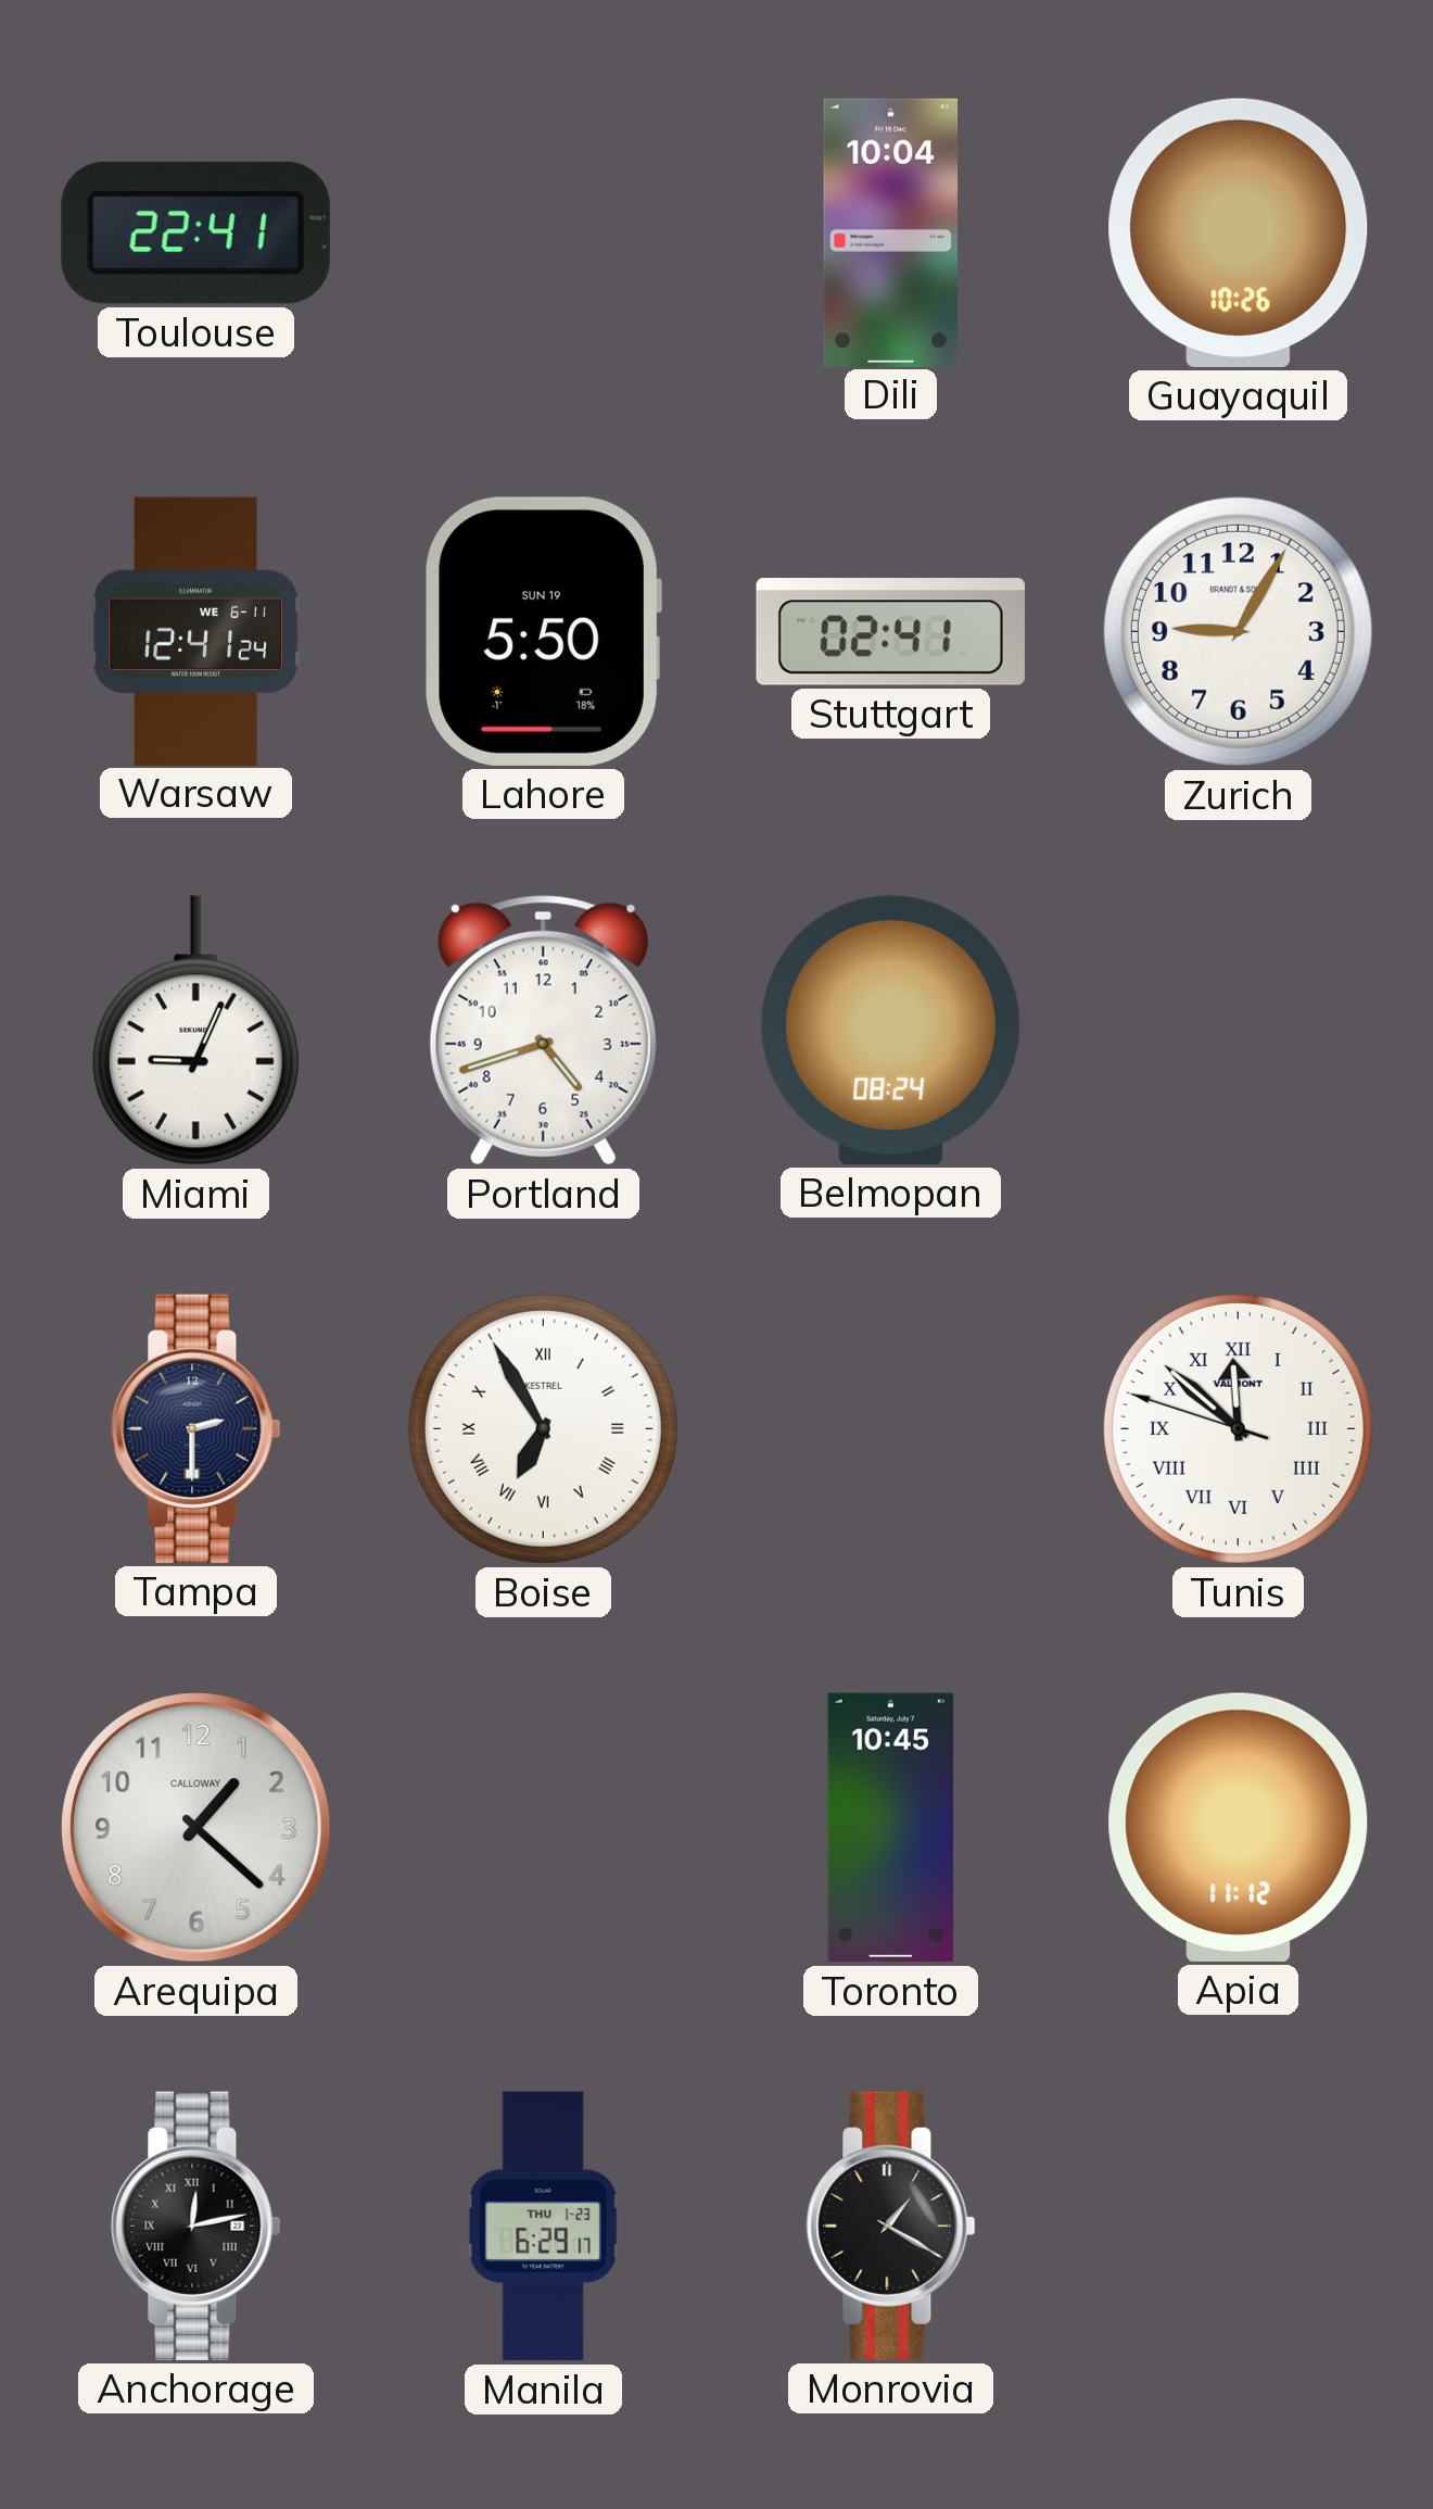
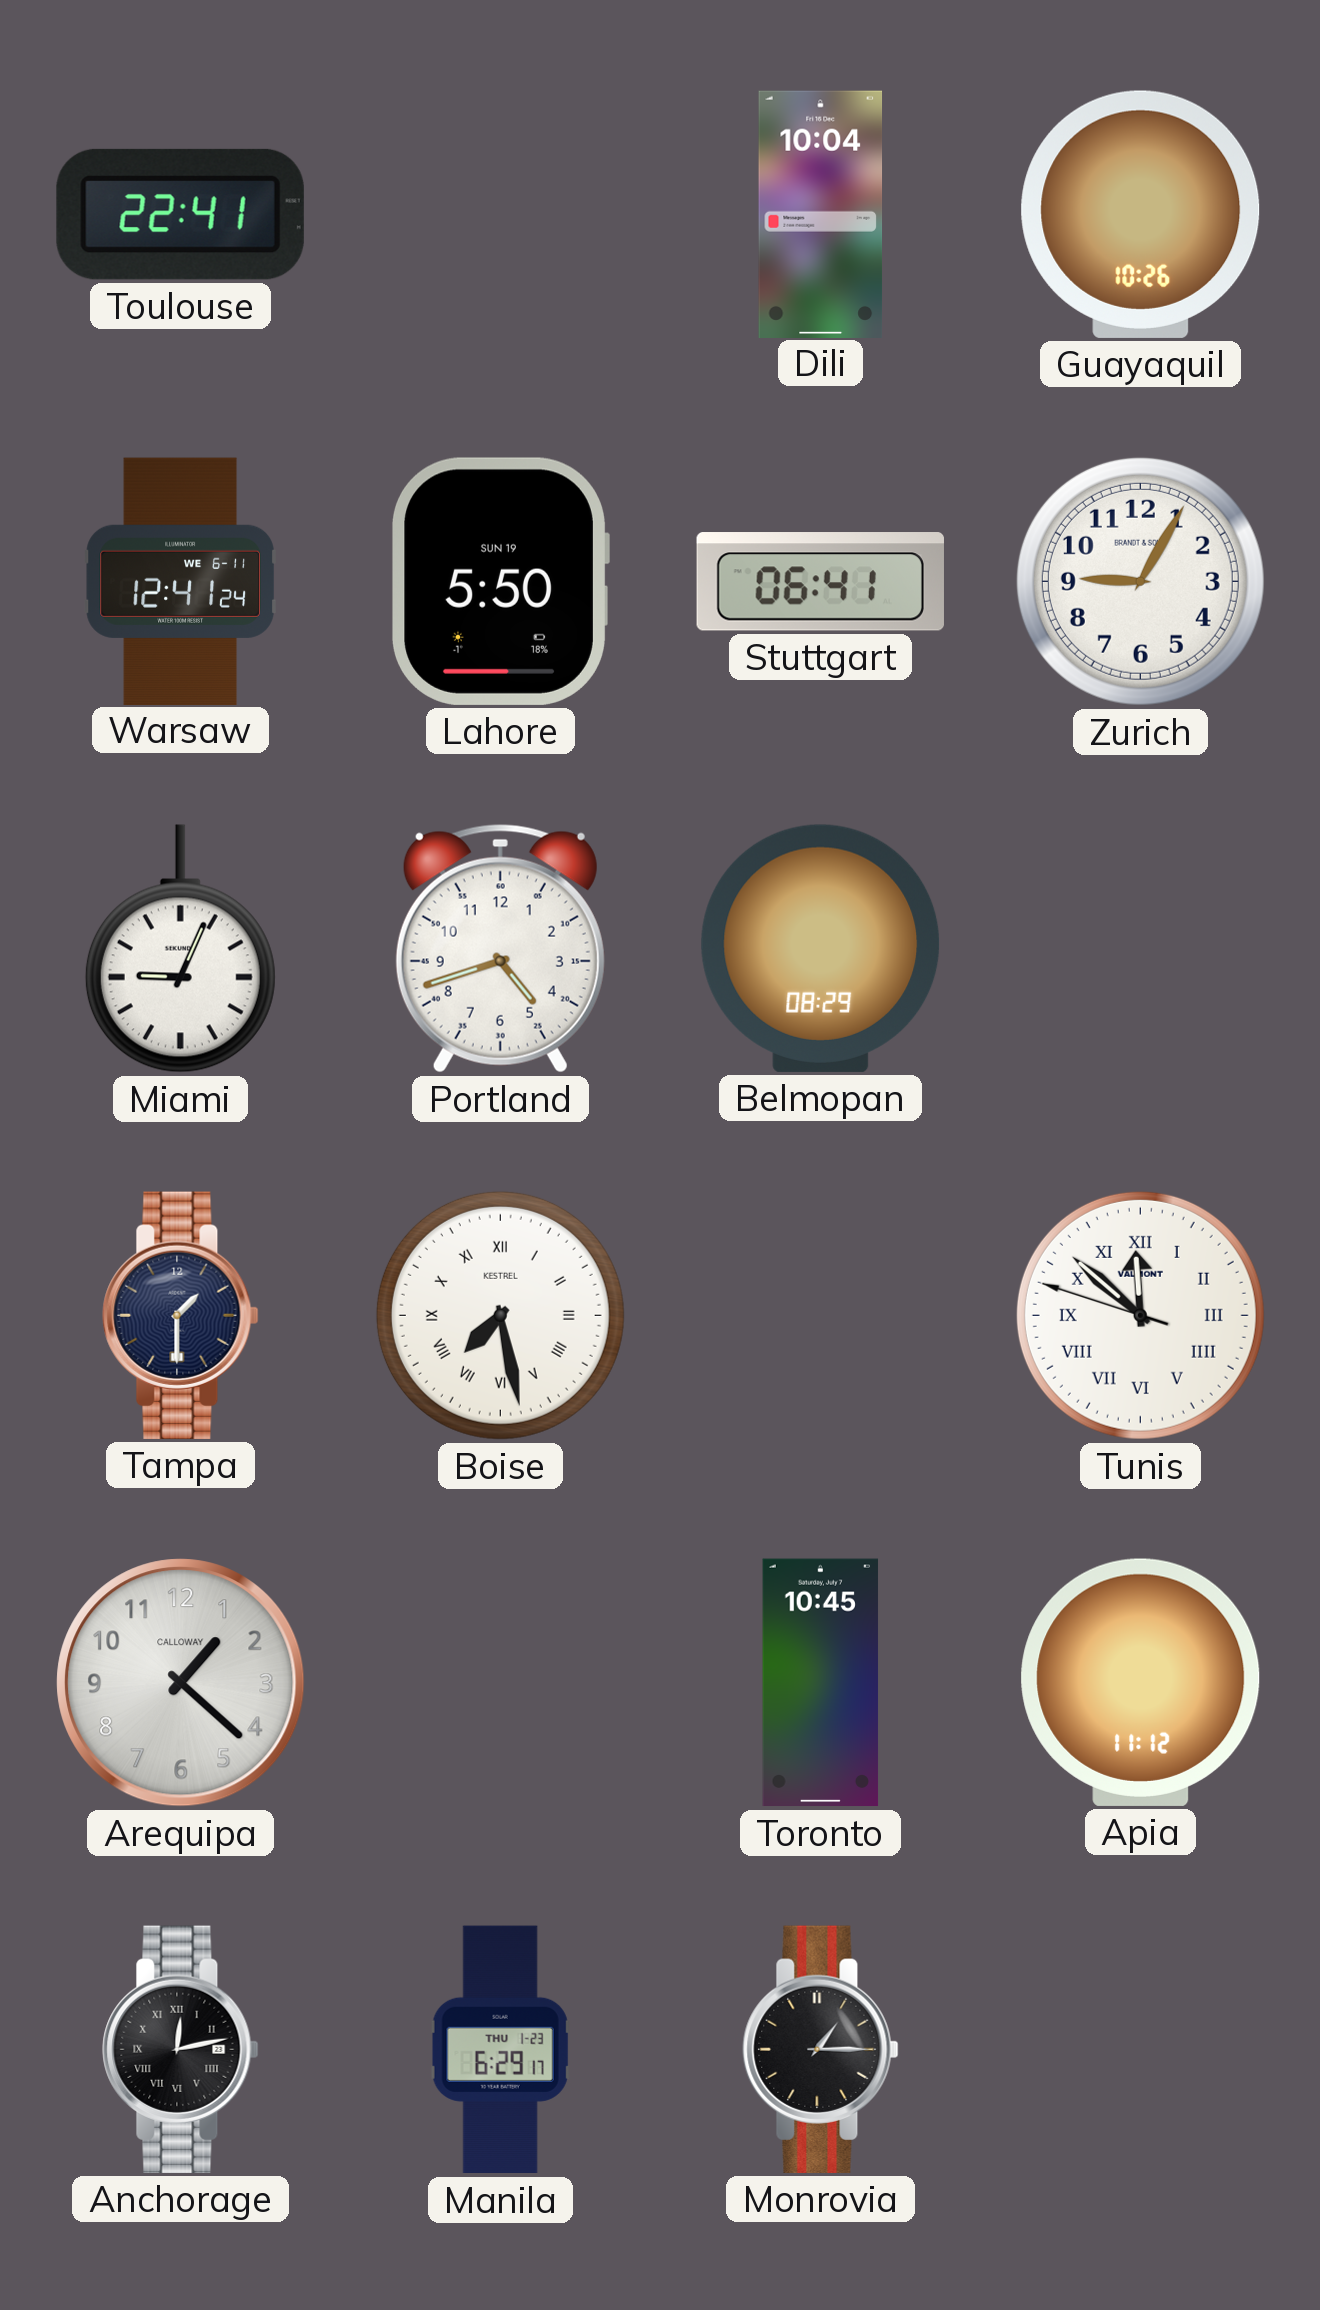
Stuttgart: 02:41 -> 06:41
Belmopan: 08:24 -> 08:29
Tampa: 2:30 -> 1:30
Boise: 6:55 -> 7:28
Monrovia: 1:20 -> 1:15
